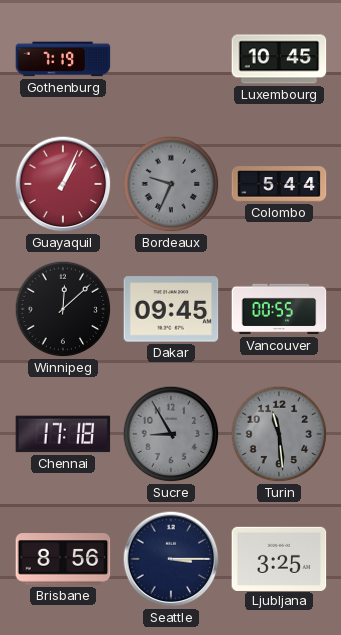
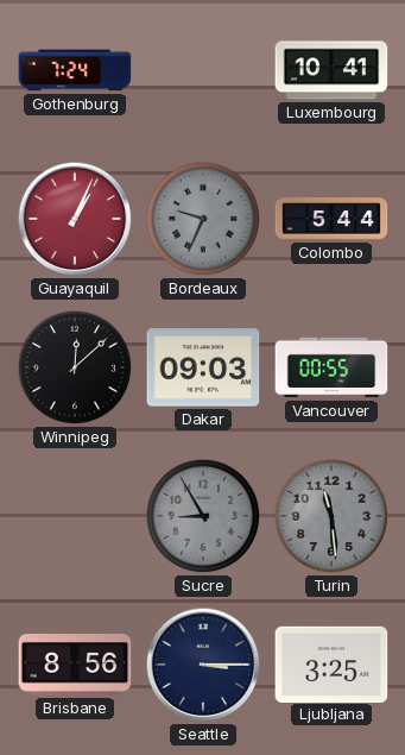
Gothenburg: 7:19 -> 7:24
Luxembourg: 10:45 -> 10:41
Dakar: 09:45 -> 09:03
Chennai: 17:18 -> none
